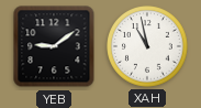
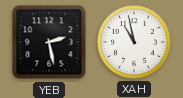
YEB: 9:09 -> 2:28
